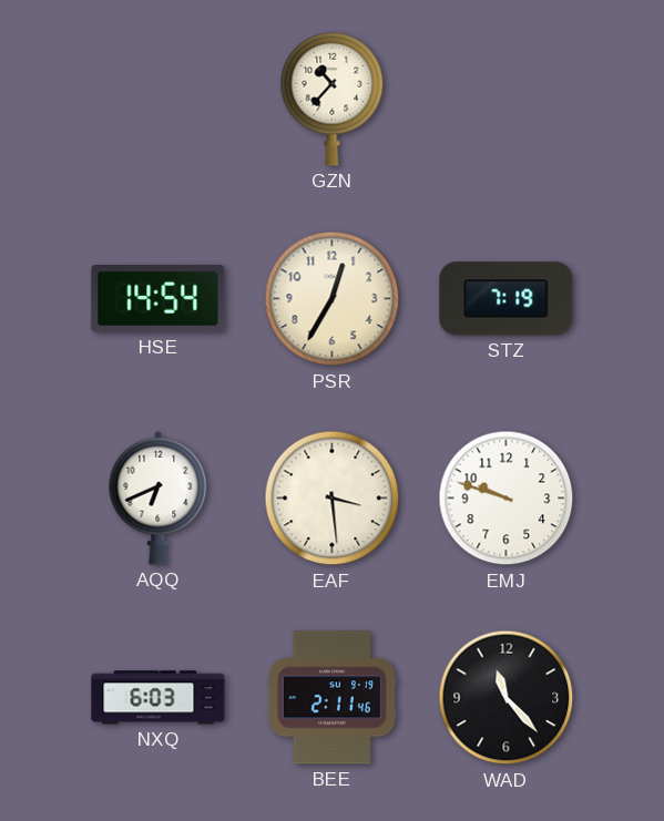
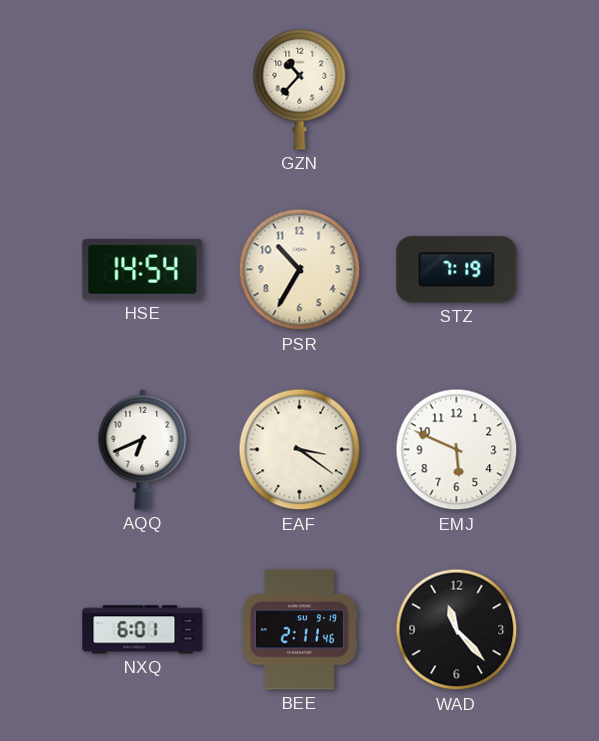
PSR: 12:35 -> 10:35
EAF: 3:29 -> 3:21
EMJ: 9:48 -> 5:49
NXQ: 6:03 -> 6:01
